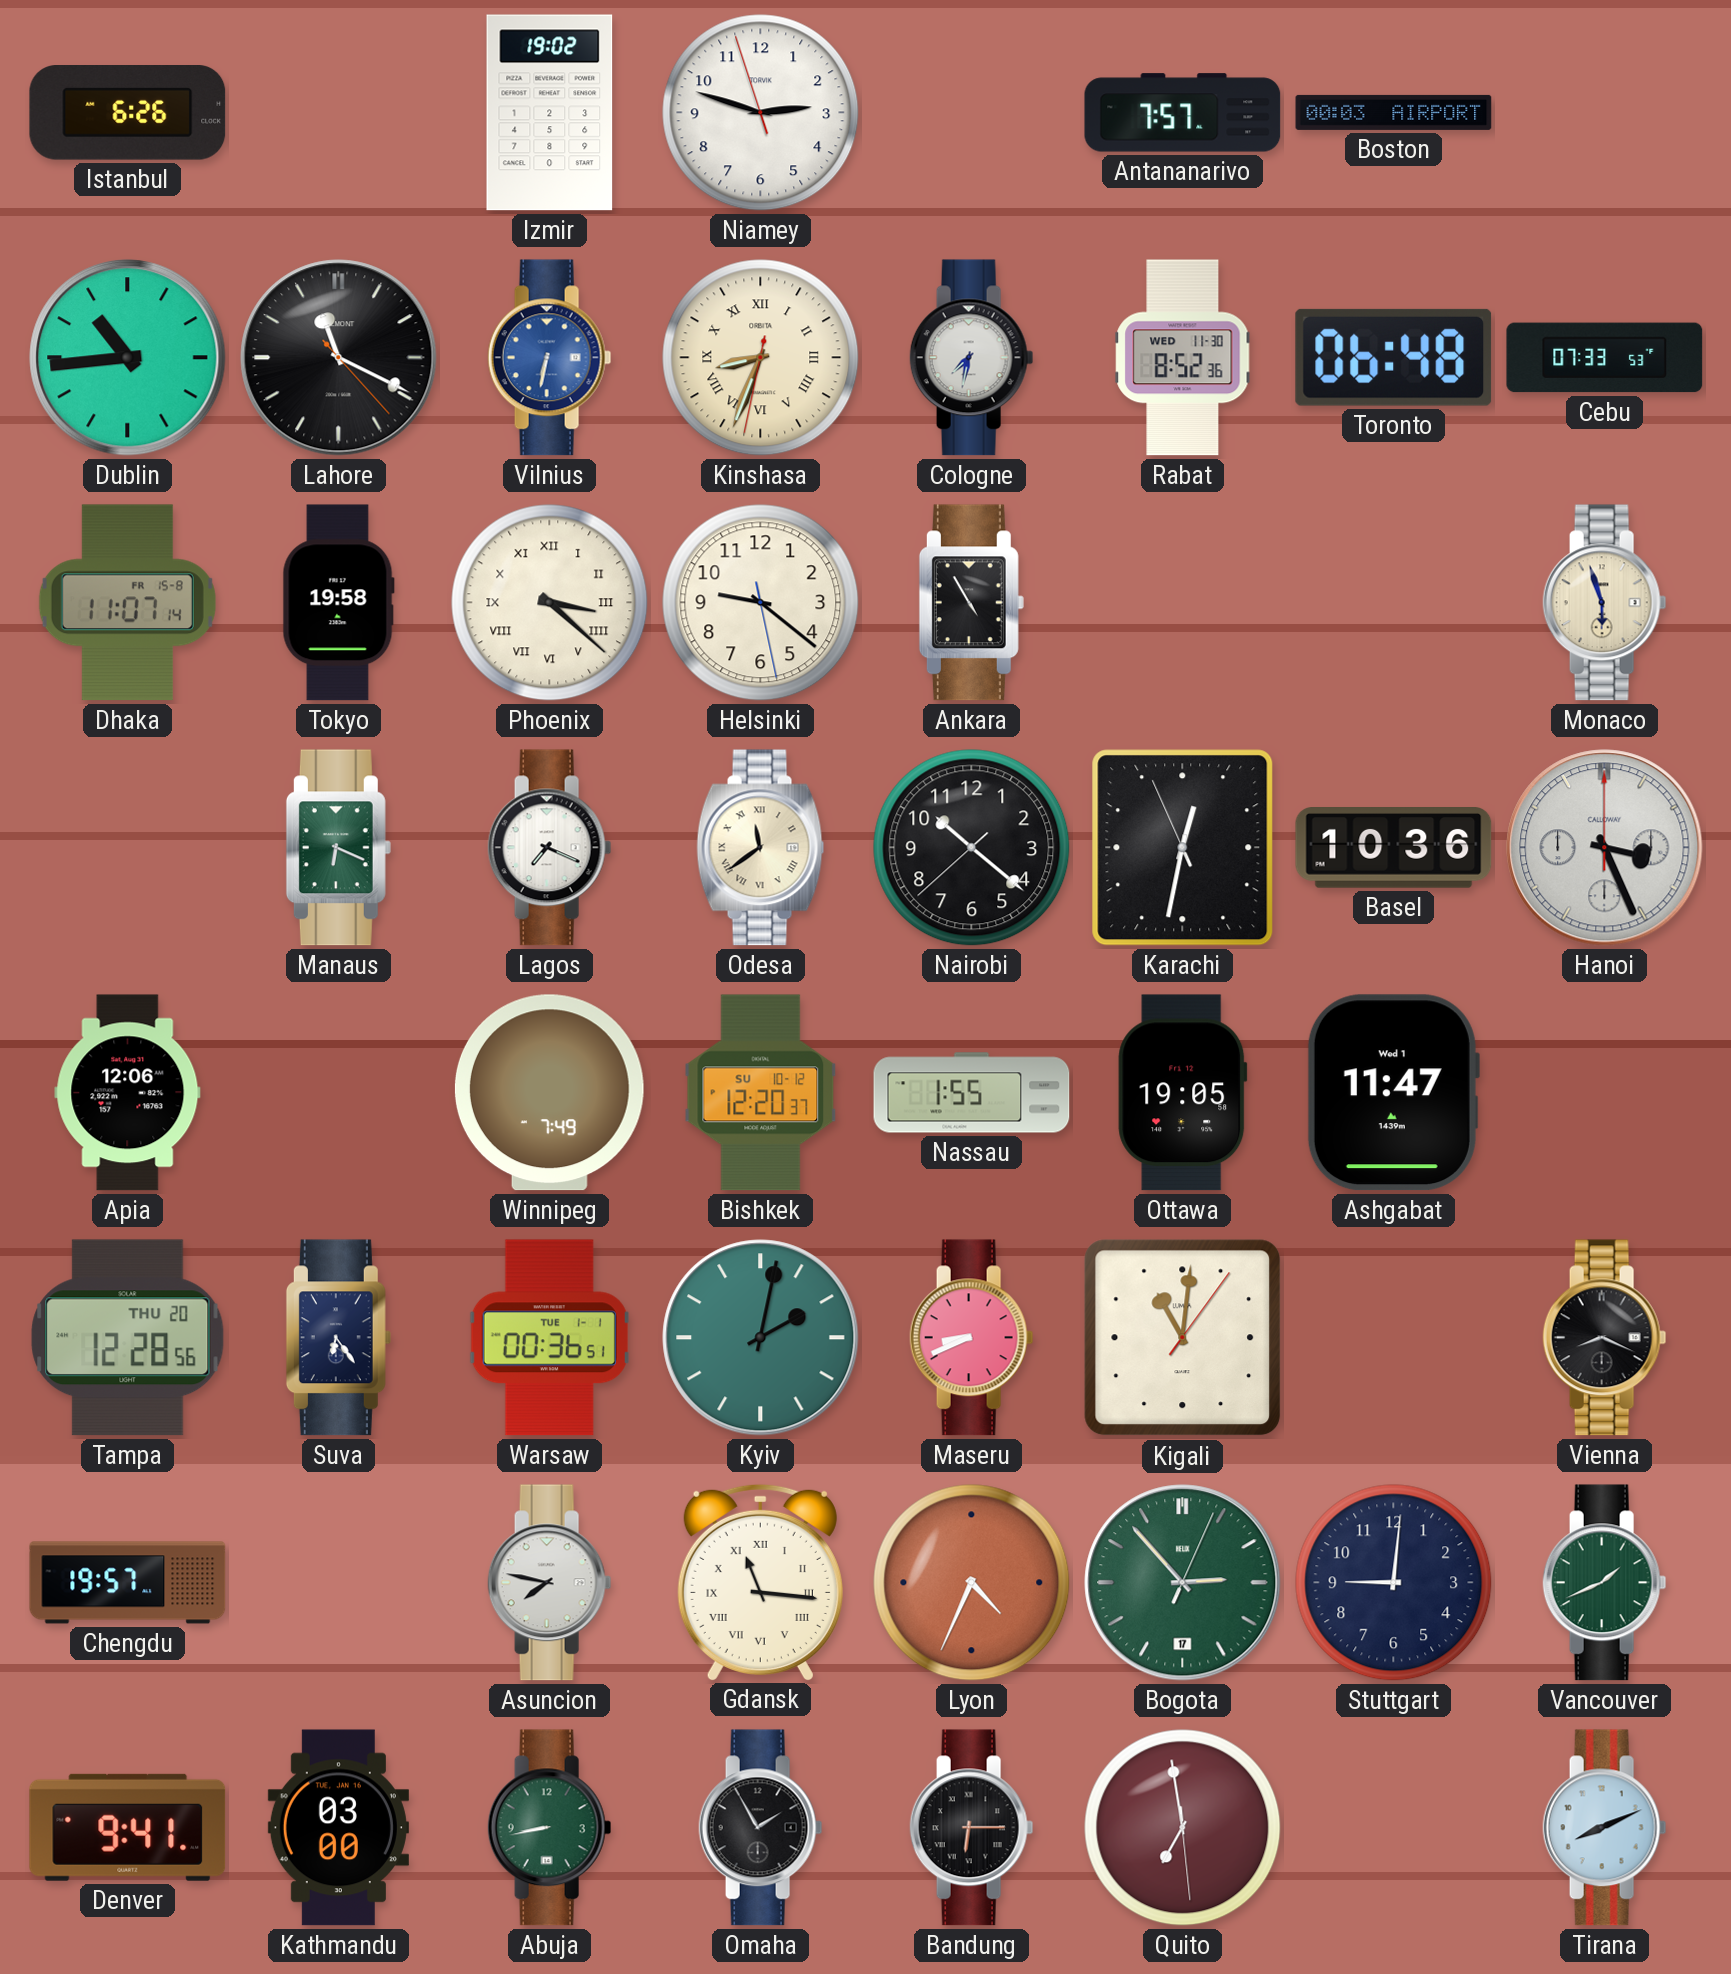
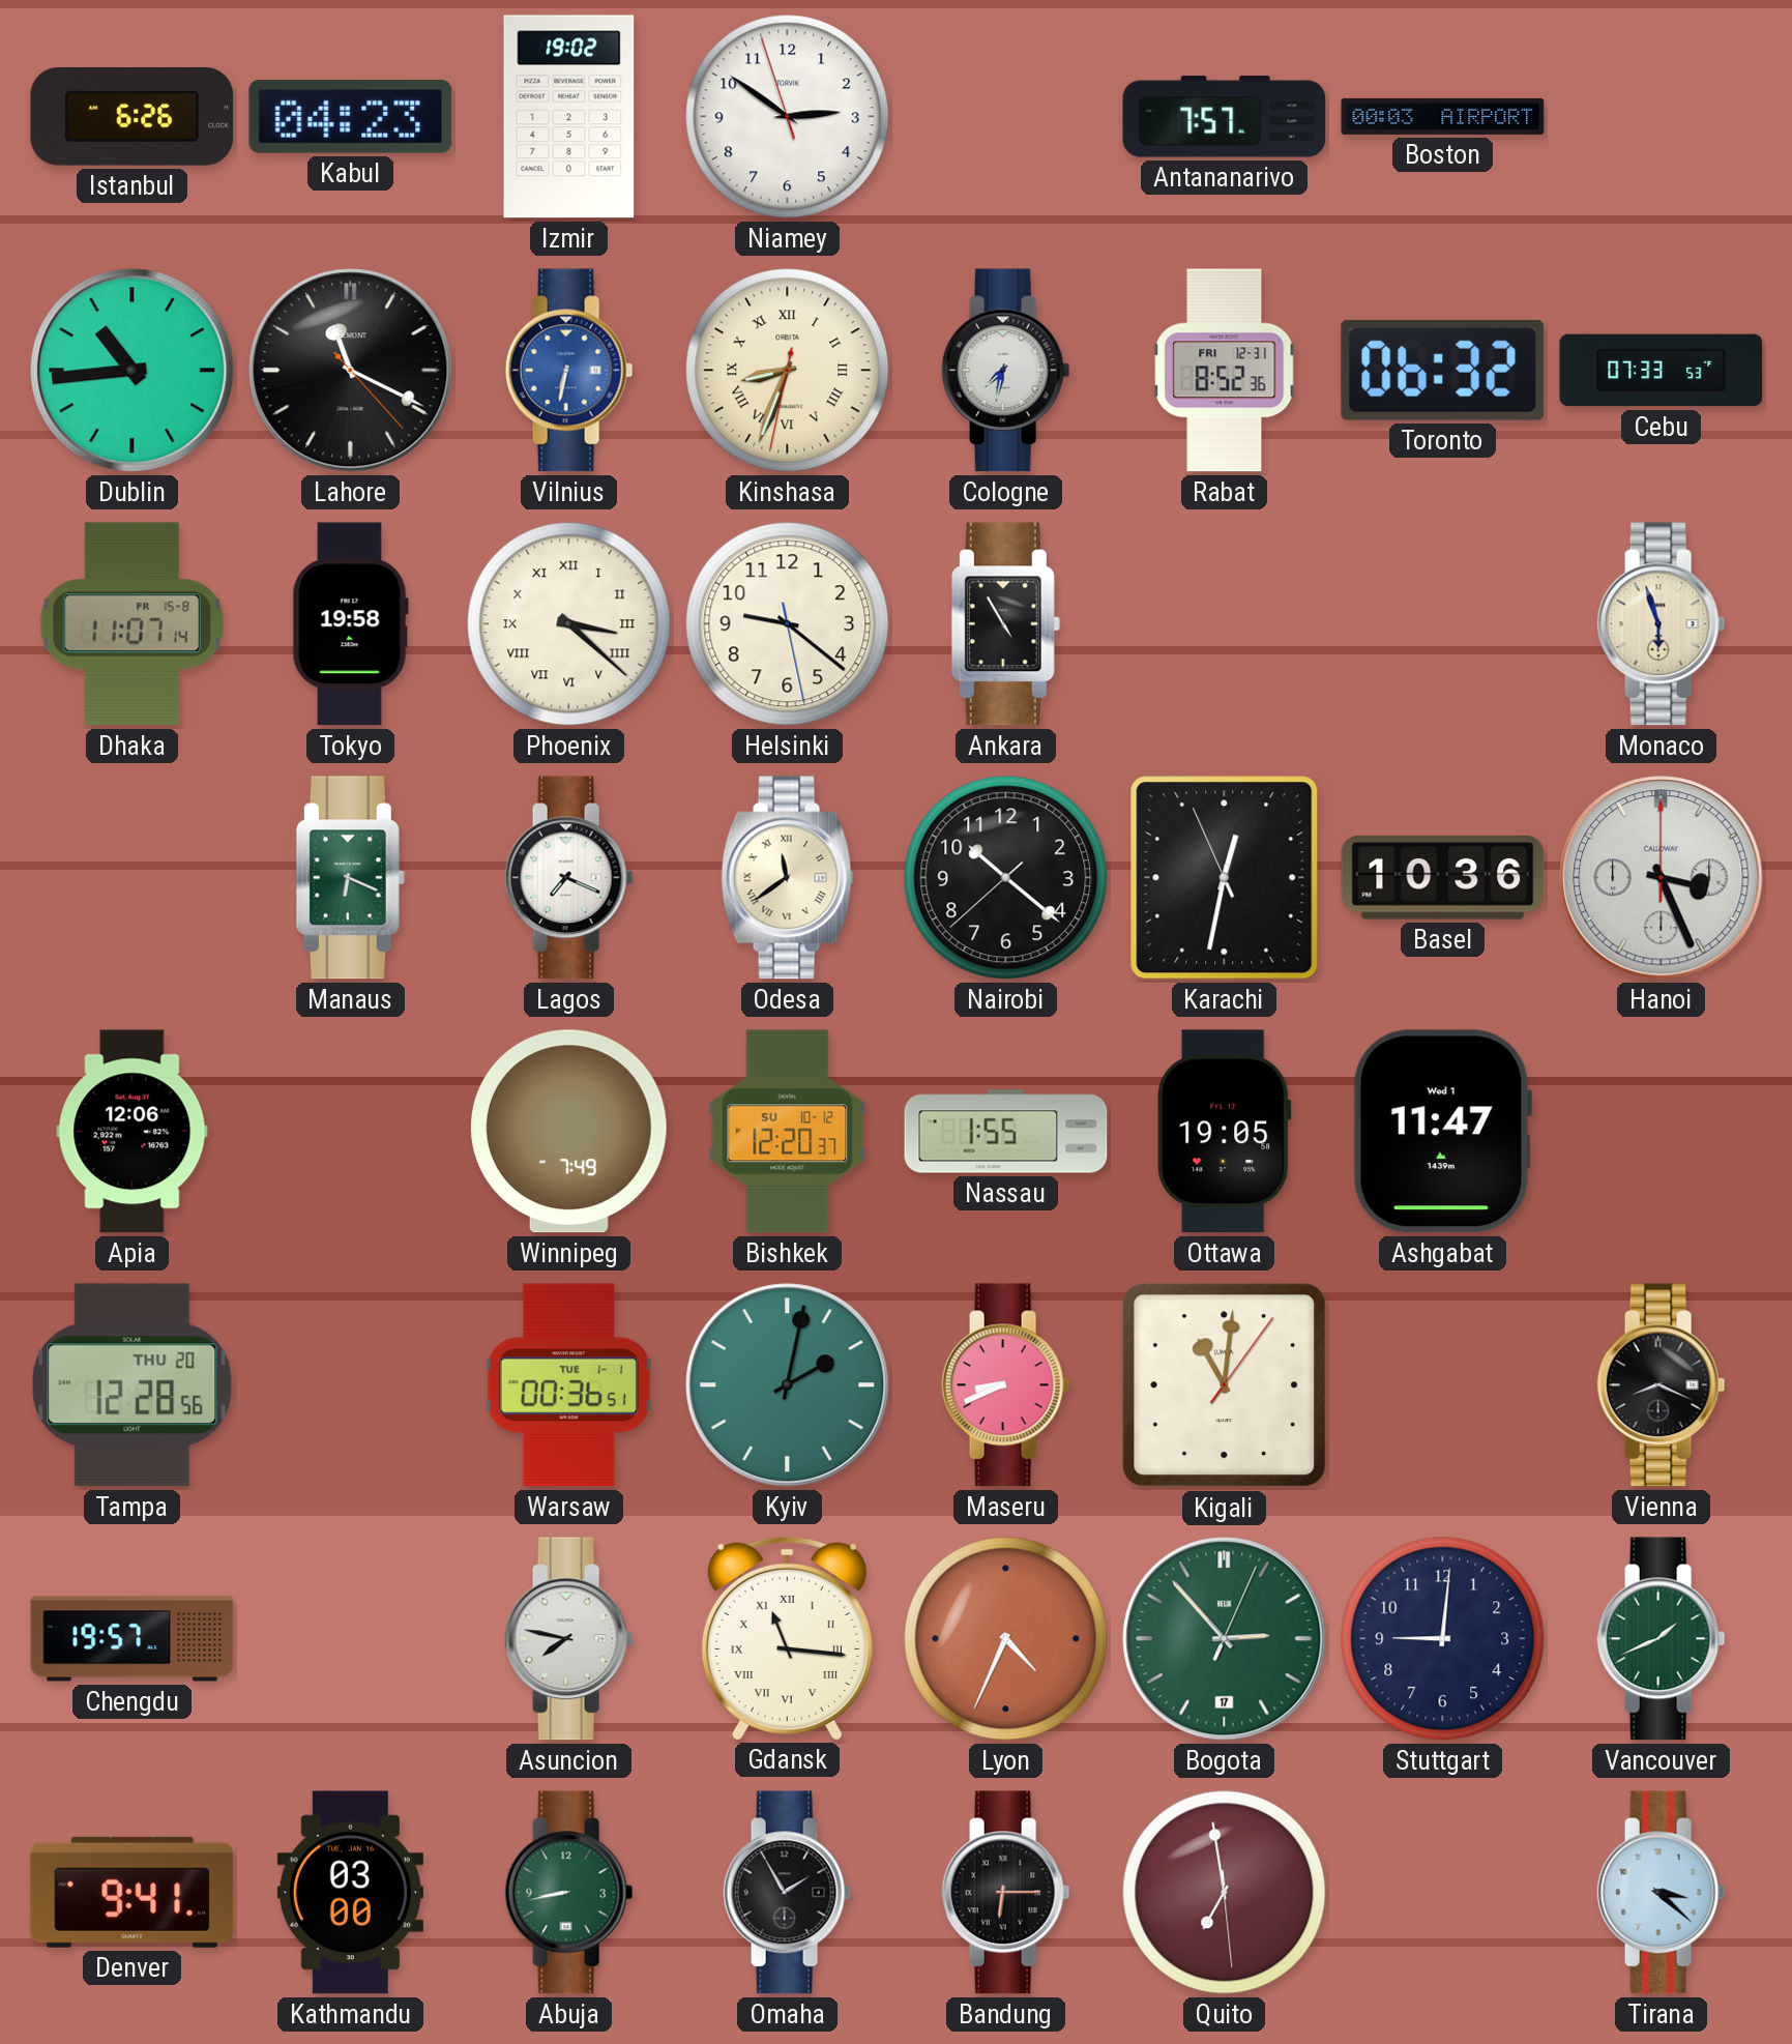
Kabul: none -> 04:23
Niamey: 2:47 -> 2:50
Rabat date: WED 11-30 -> FRI 12-31
Toronto: 06:48 -> 06:32
Suva: 6:24 -> none
Tirana: 8:11 -> 3:22
